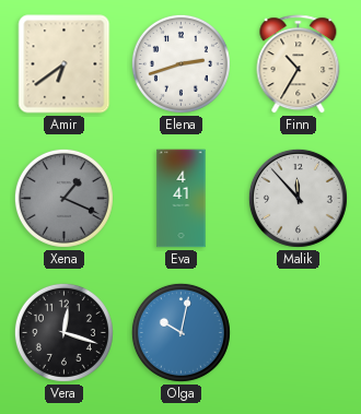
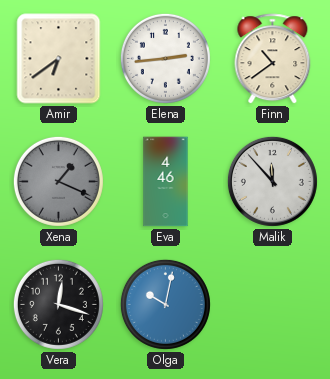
Elena: 2:42 -> 2:44
Finn: 10:35 -> 10:39
Eva: 4:41 -> 4:46
